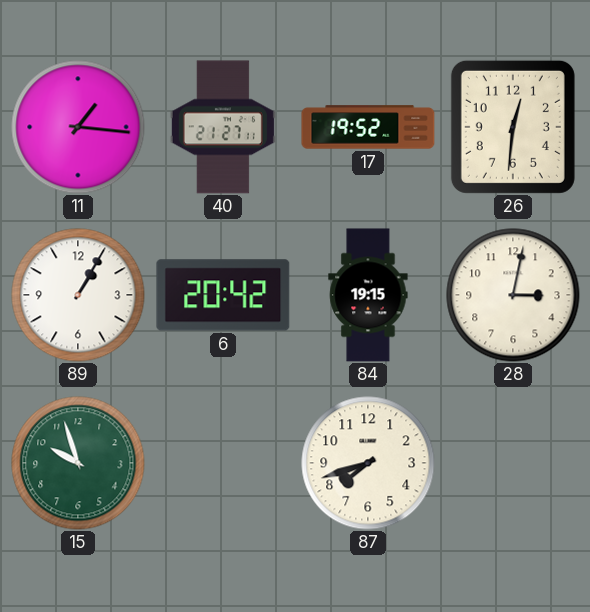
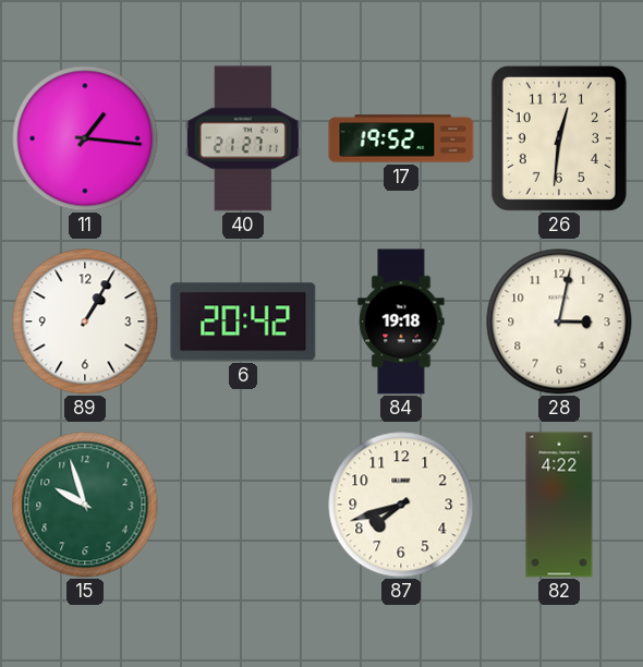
84: 19:15 -> 19:18
82: none -> 4:22
